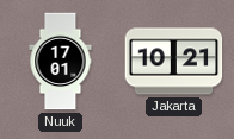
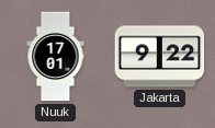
Jakarta: 10:21 -> 9:22
